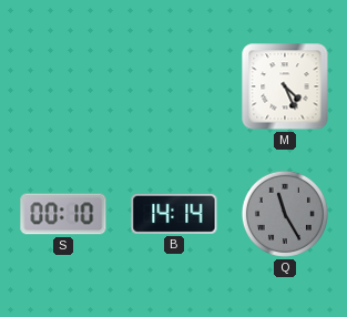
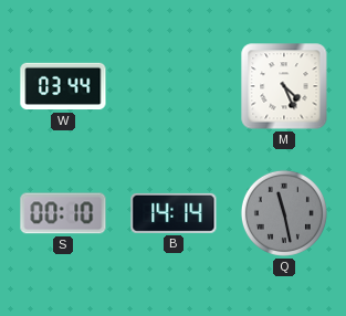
W: none -> 03:44
Q: 11:25 -> 11:28
